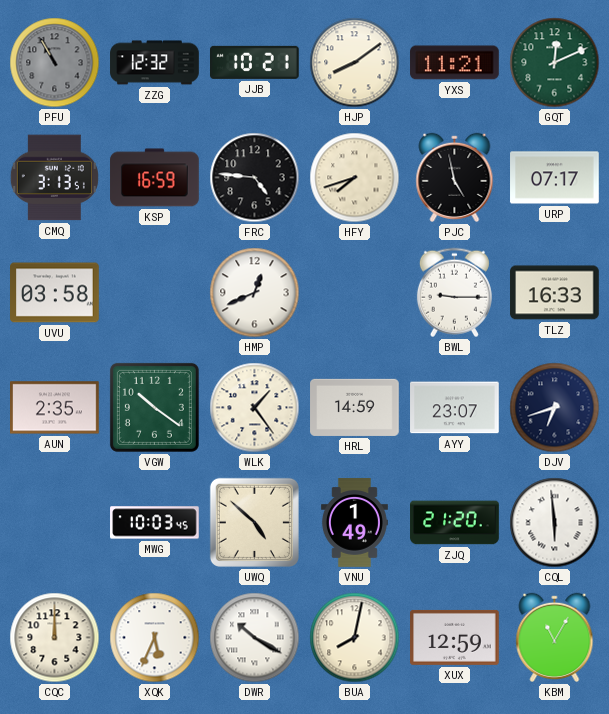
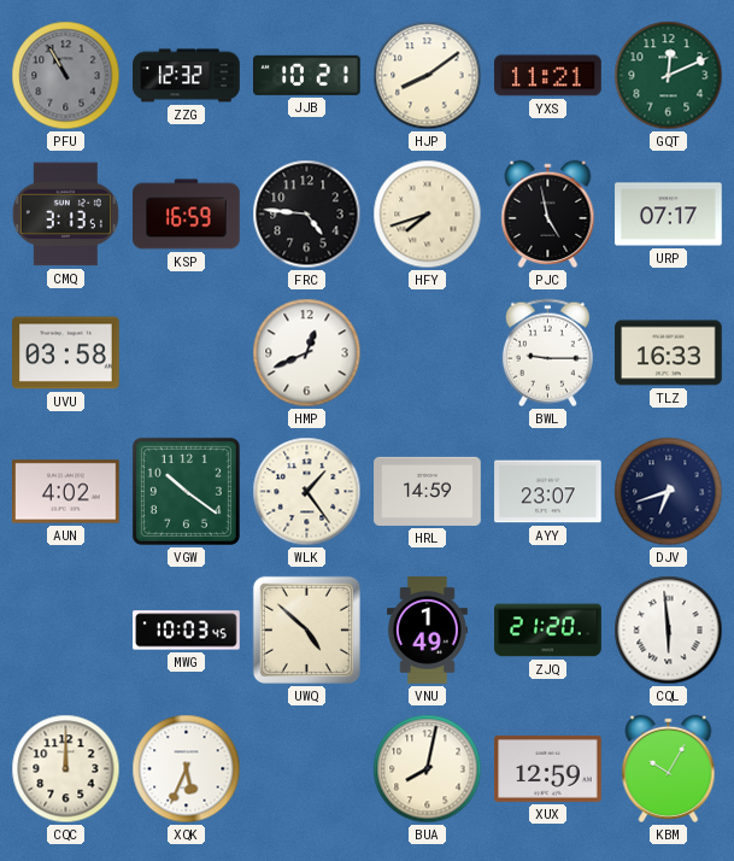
AUN: 2:35 -> 4:02
DWR: 10:20 -> none
KBM: 11:05 -> 10:05
